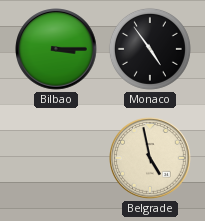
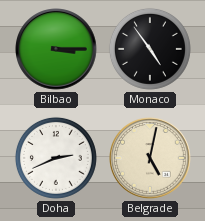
Doha: none -> 2:41
Belgrade: 4:58 -> 5:02
